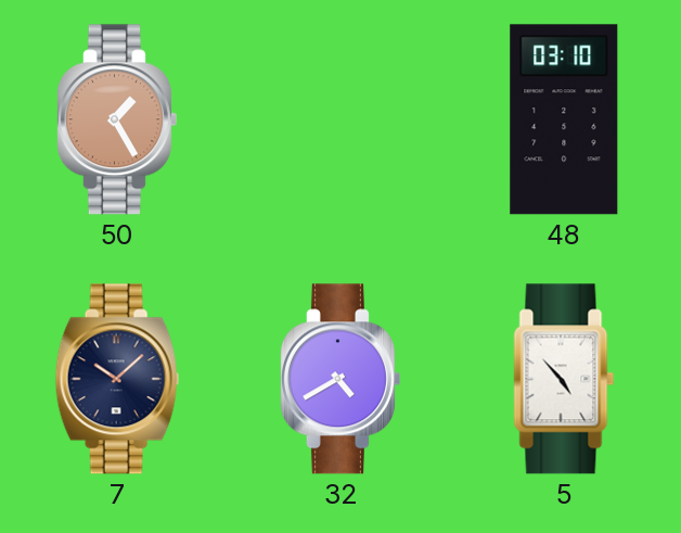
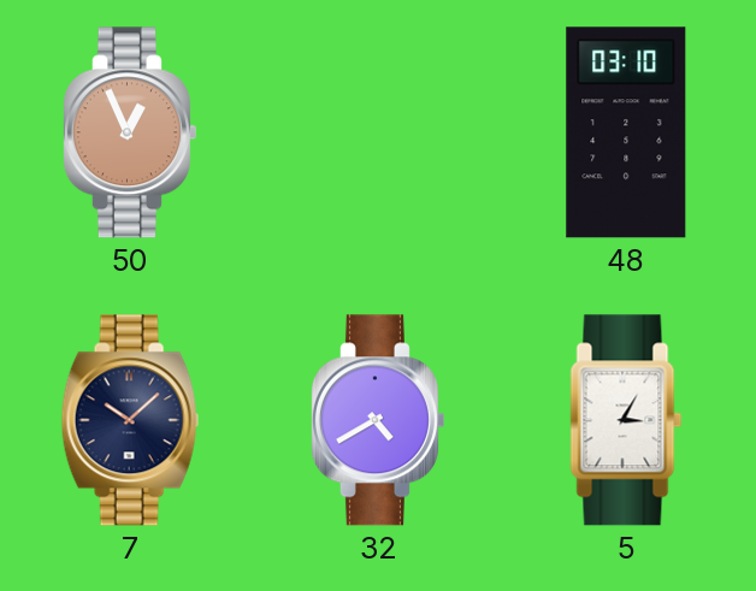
50: 1:25 -> 12:56
5: 4:53 -> 3:05
